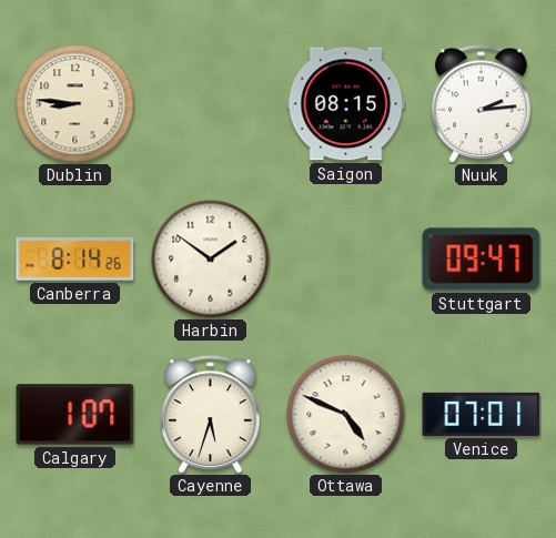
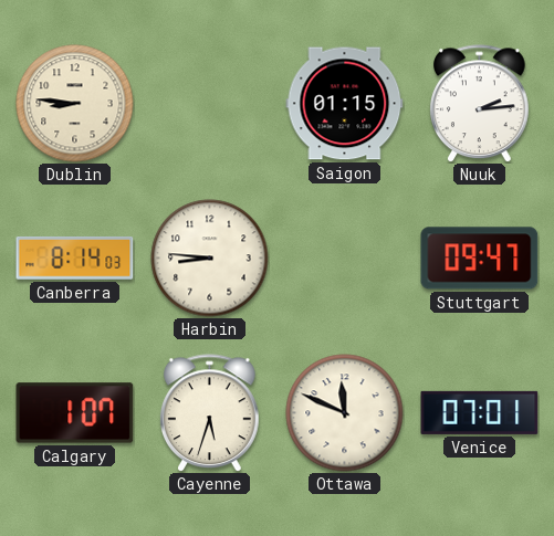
Saigon: 08:15 -> 01:15
Canberra: 8:14:26 -> 8:14:03
Harbin: 1:51 -> 8:46
Ottawa: 4:49 -> 11:49
